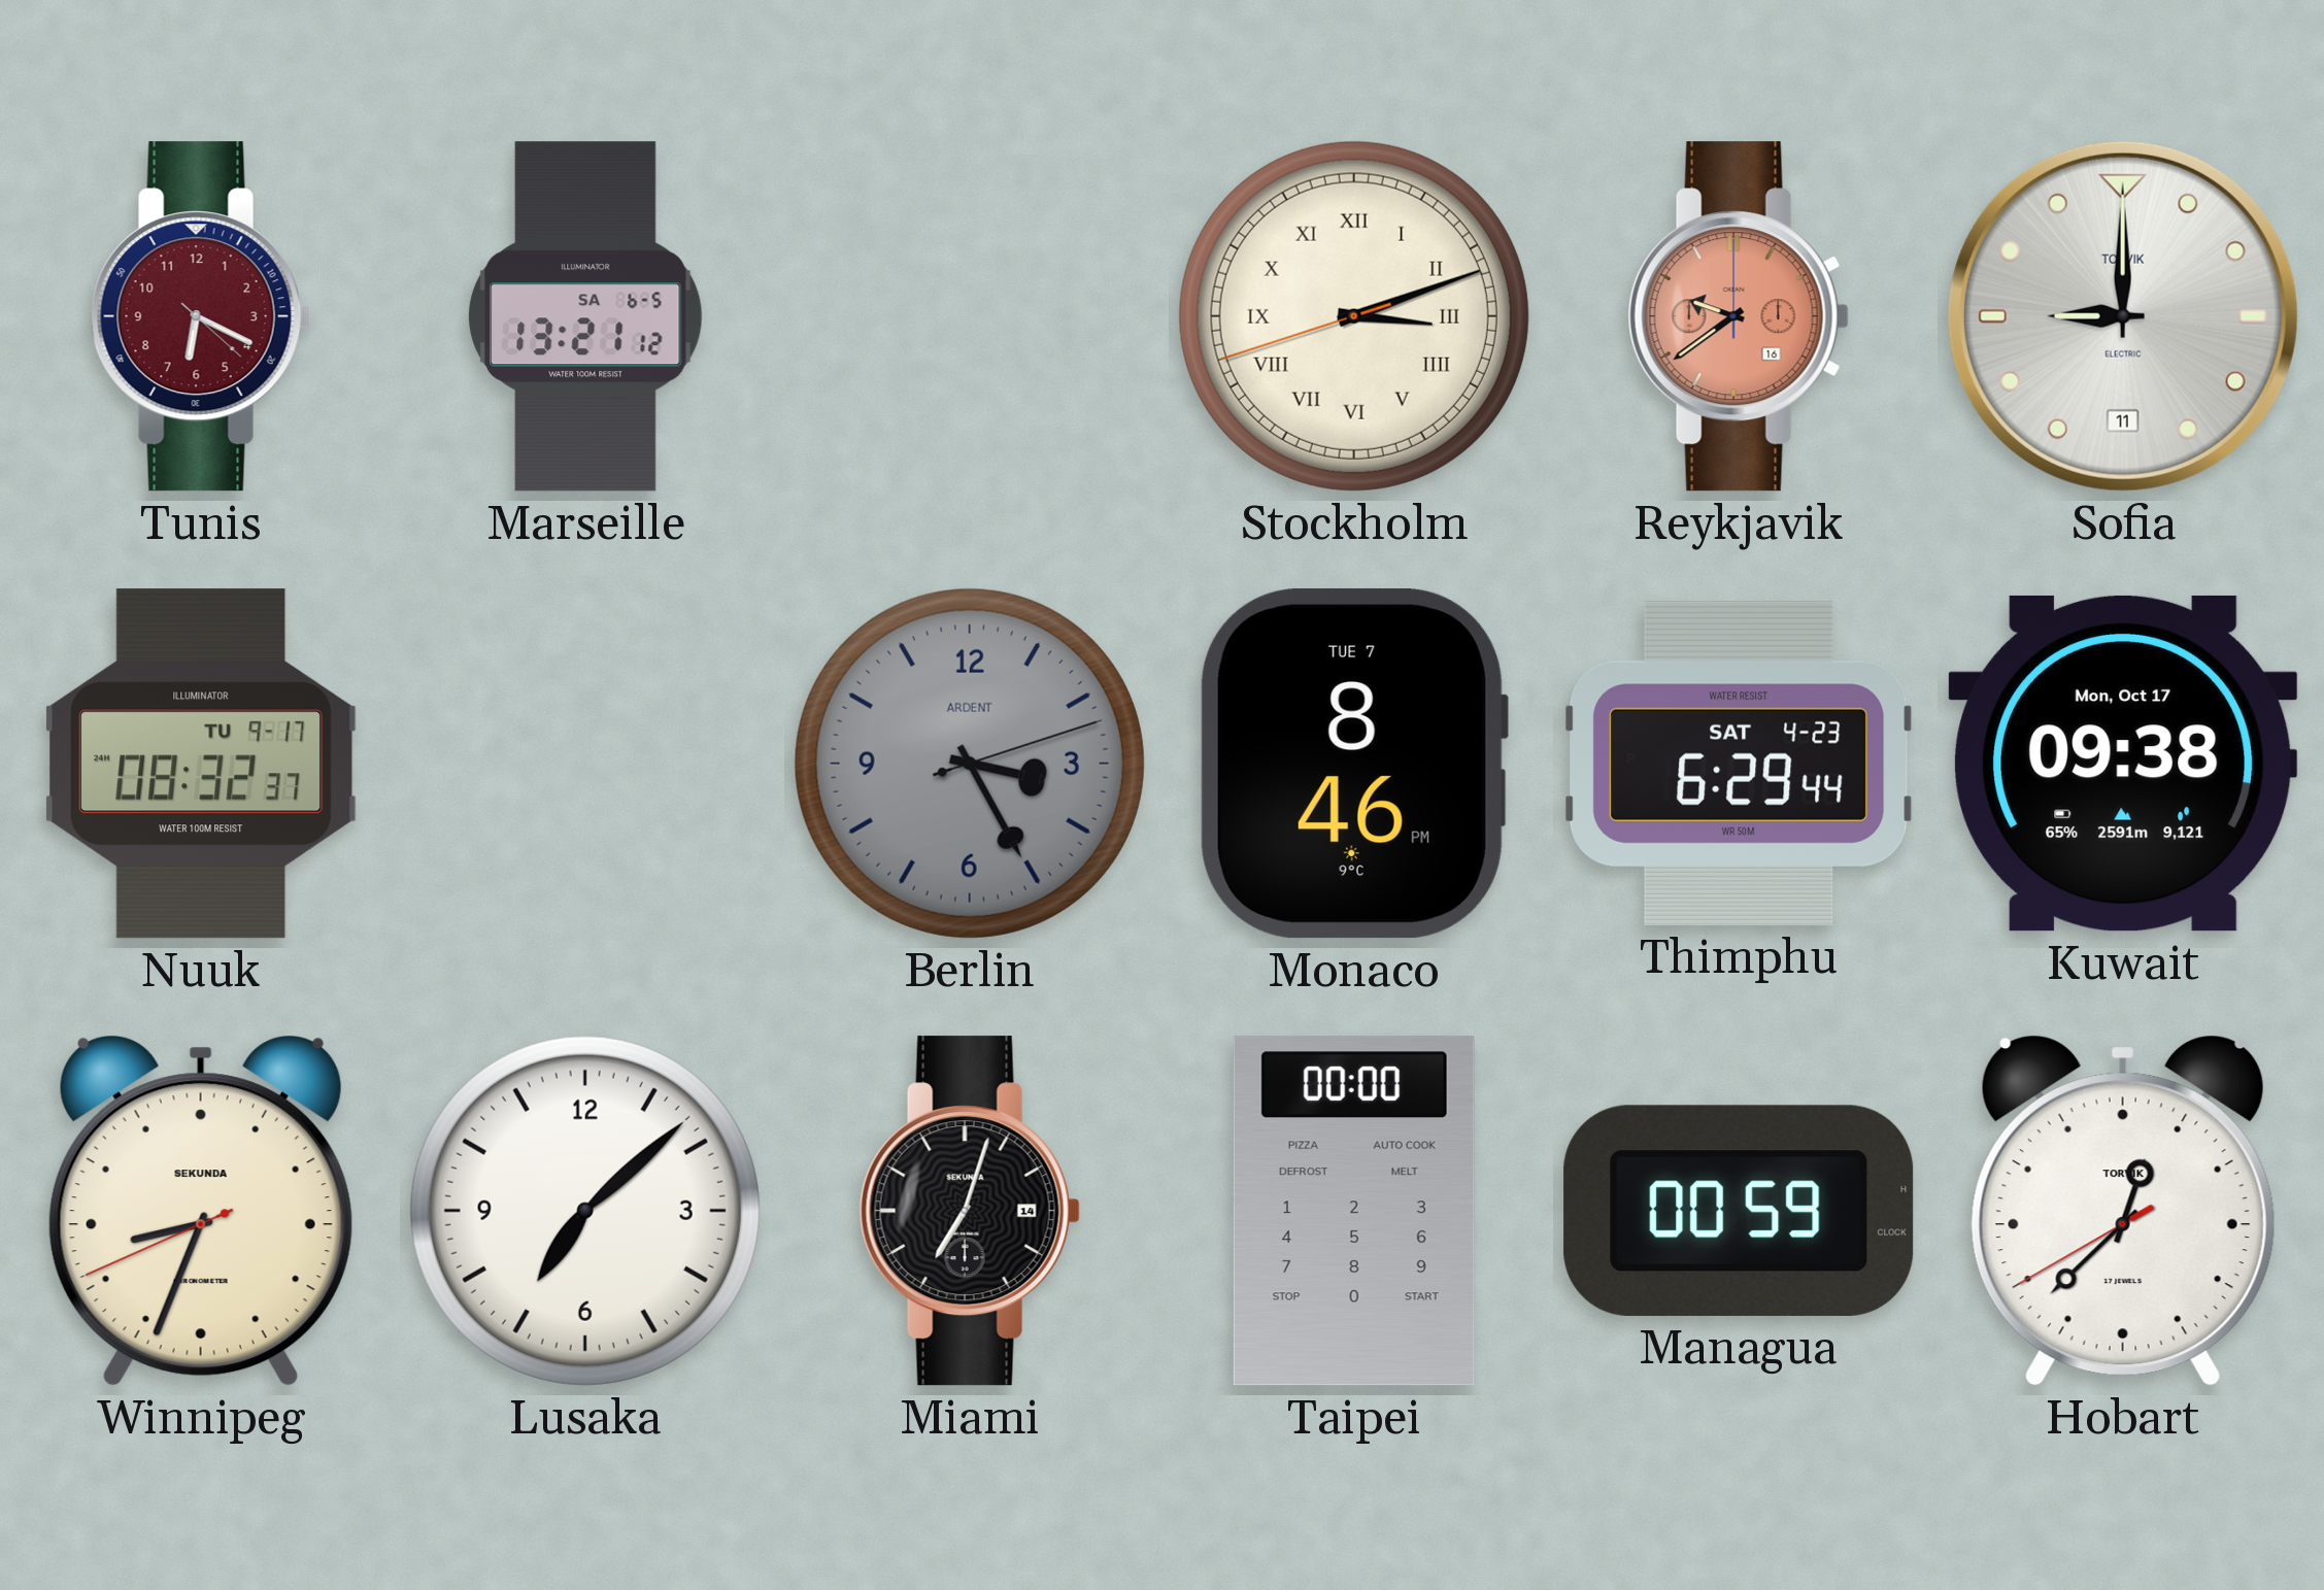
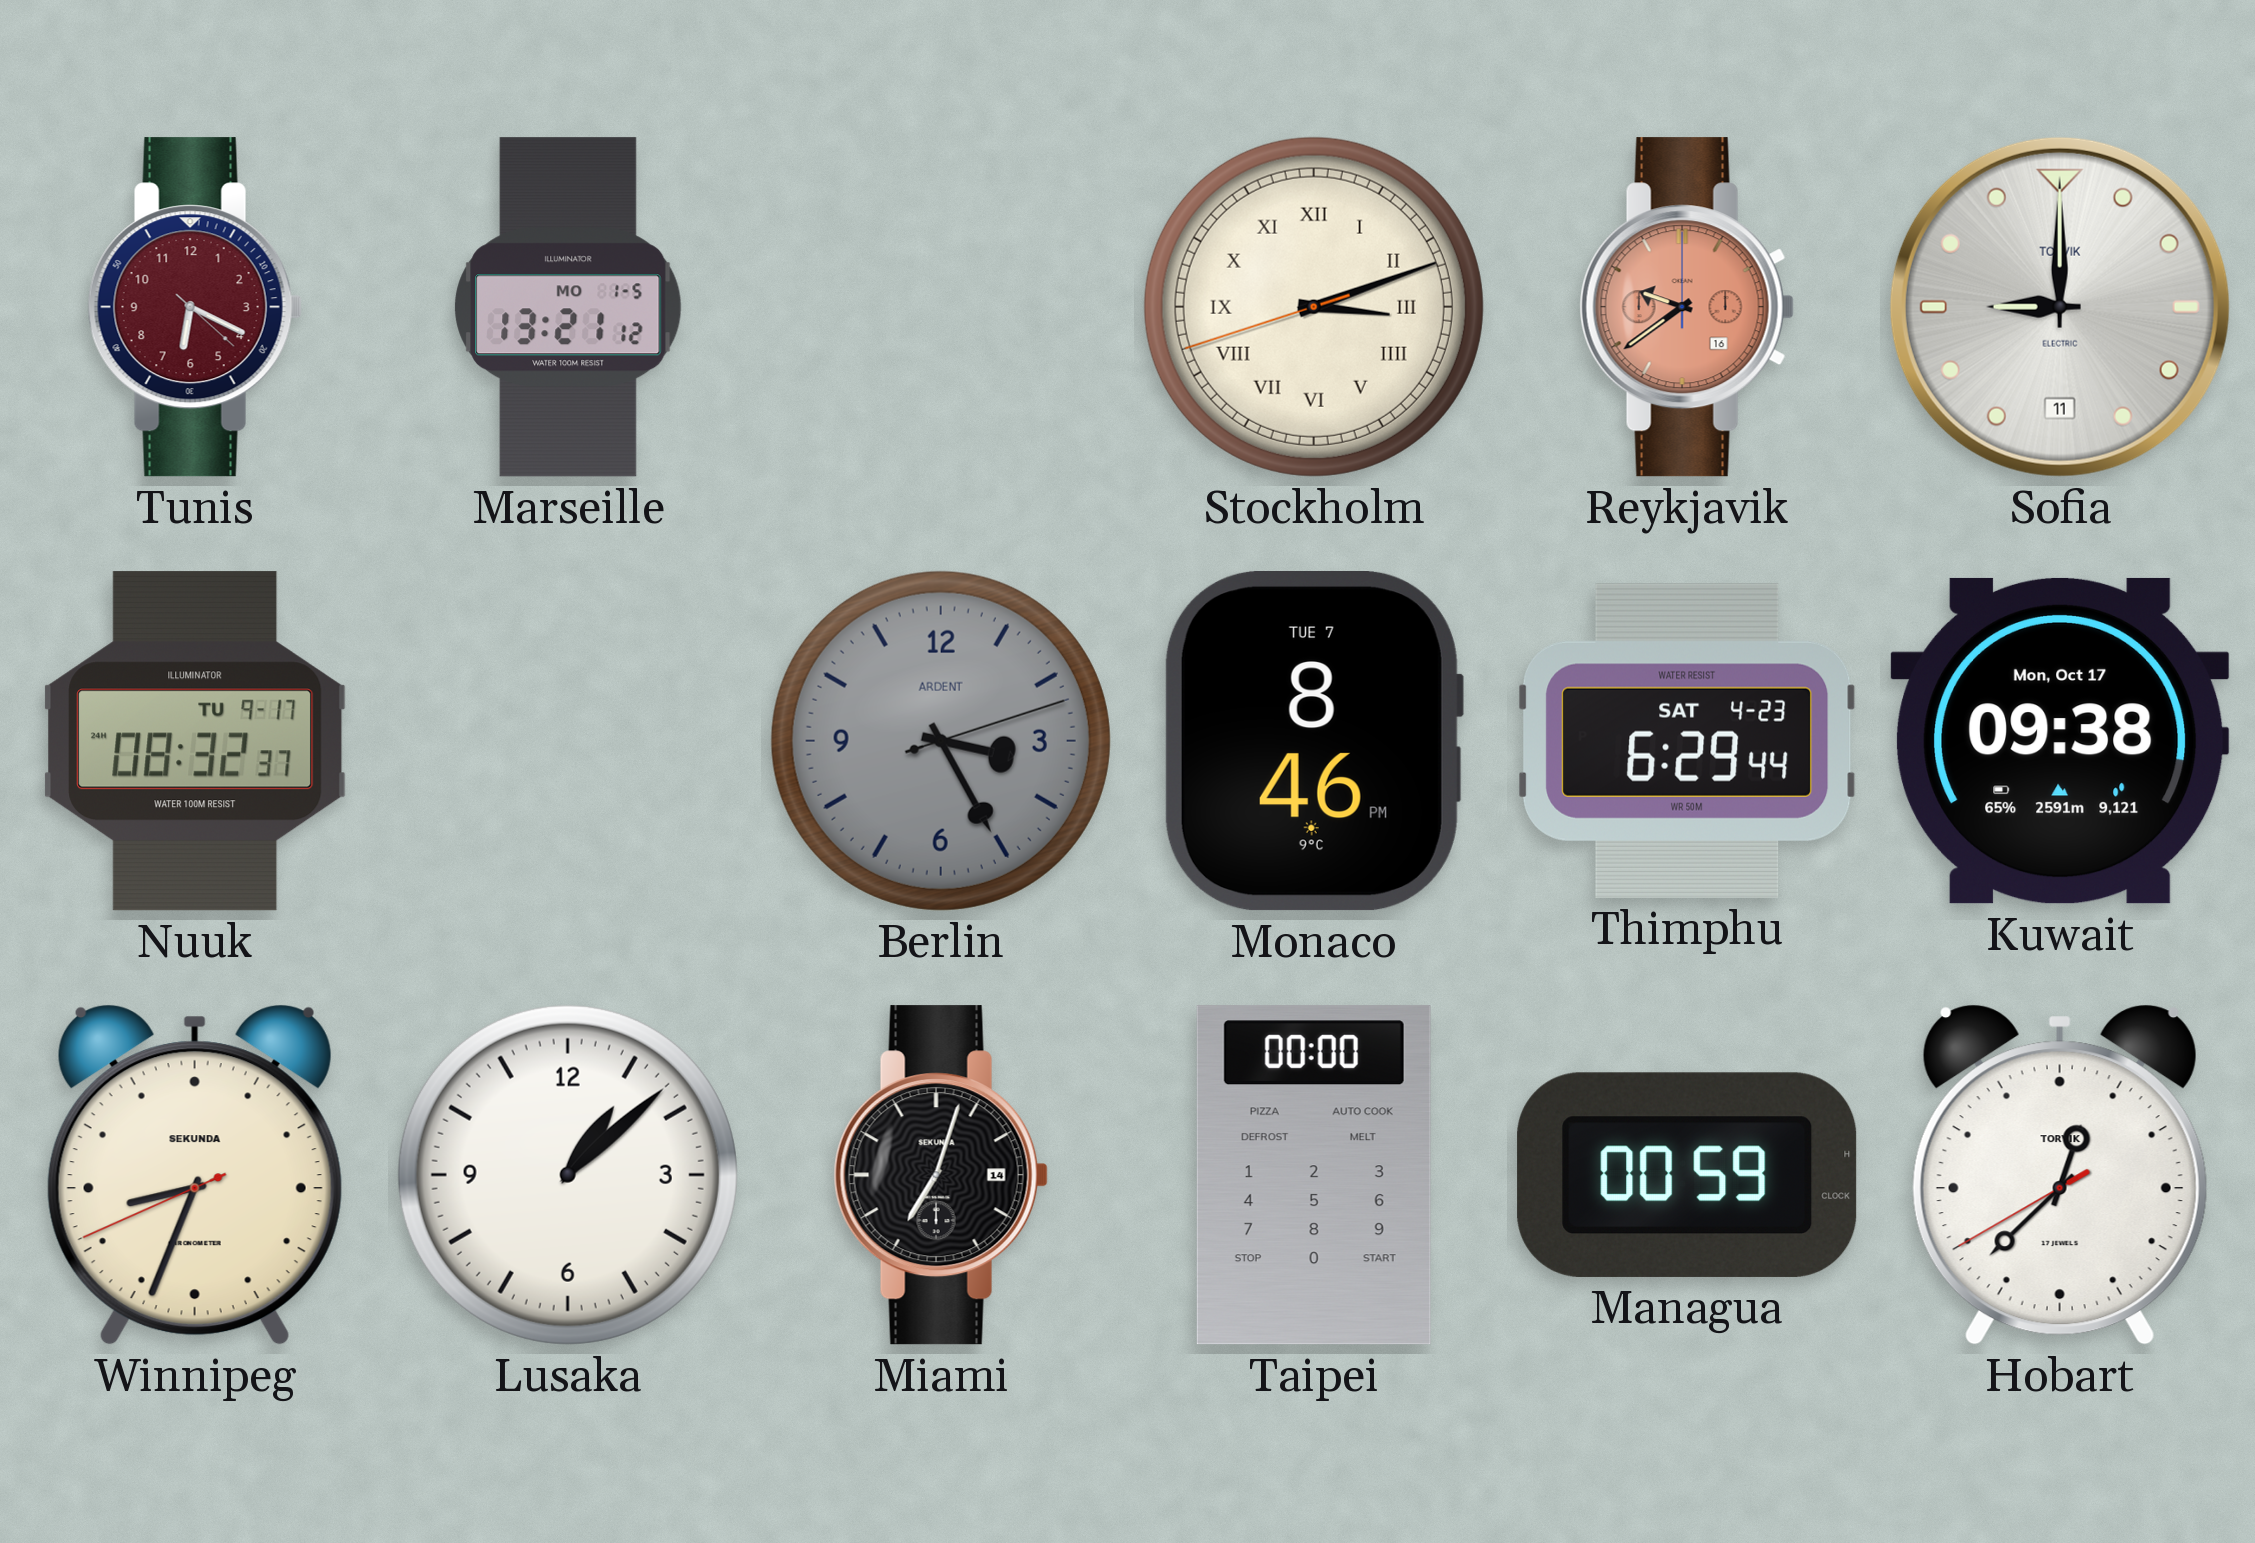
Marseille date: SA 6-5 -> MO 1-5
Lusaka: 7:08 -> 1:08
